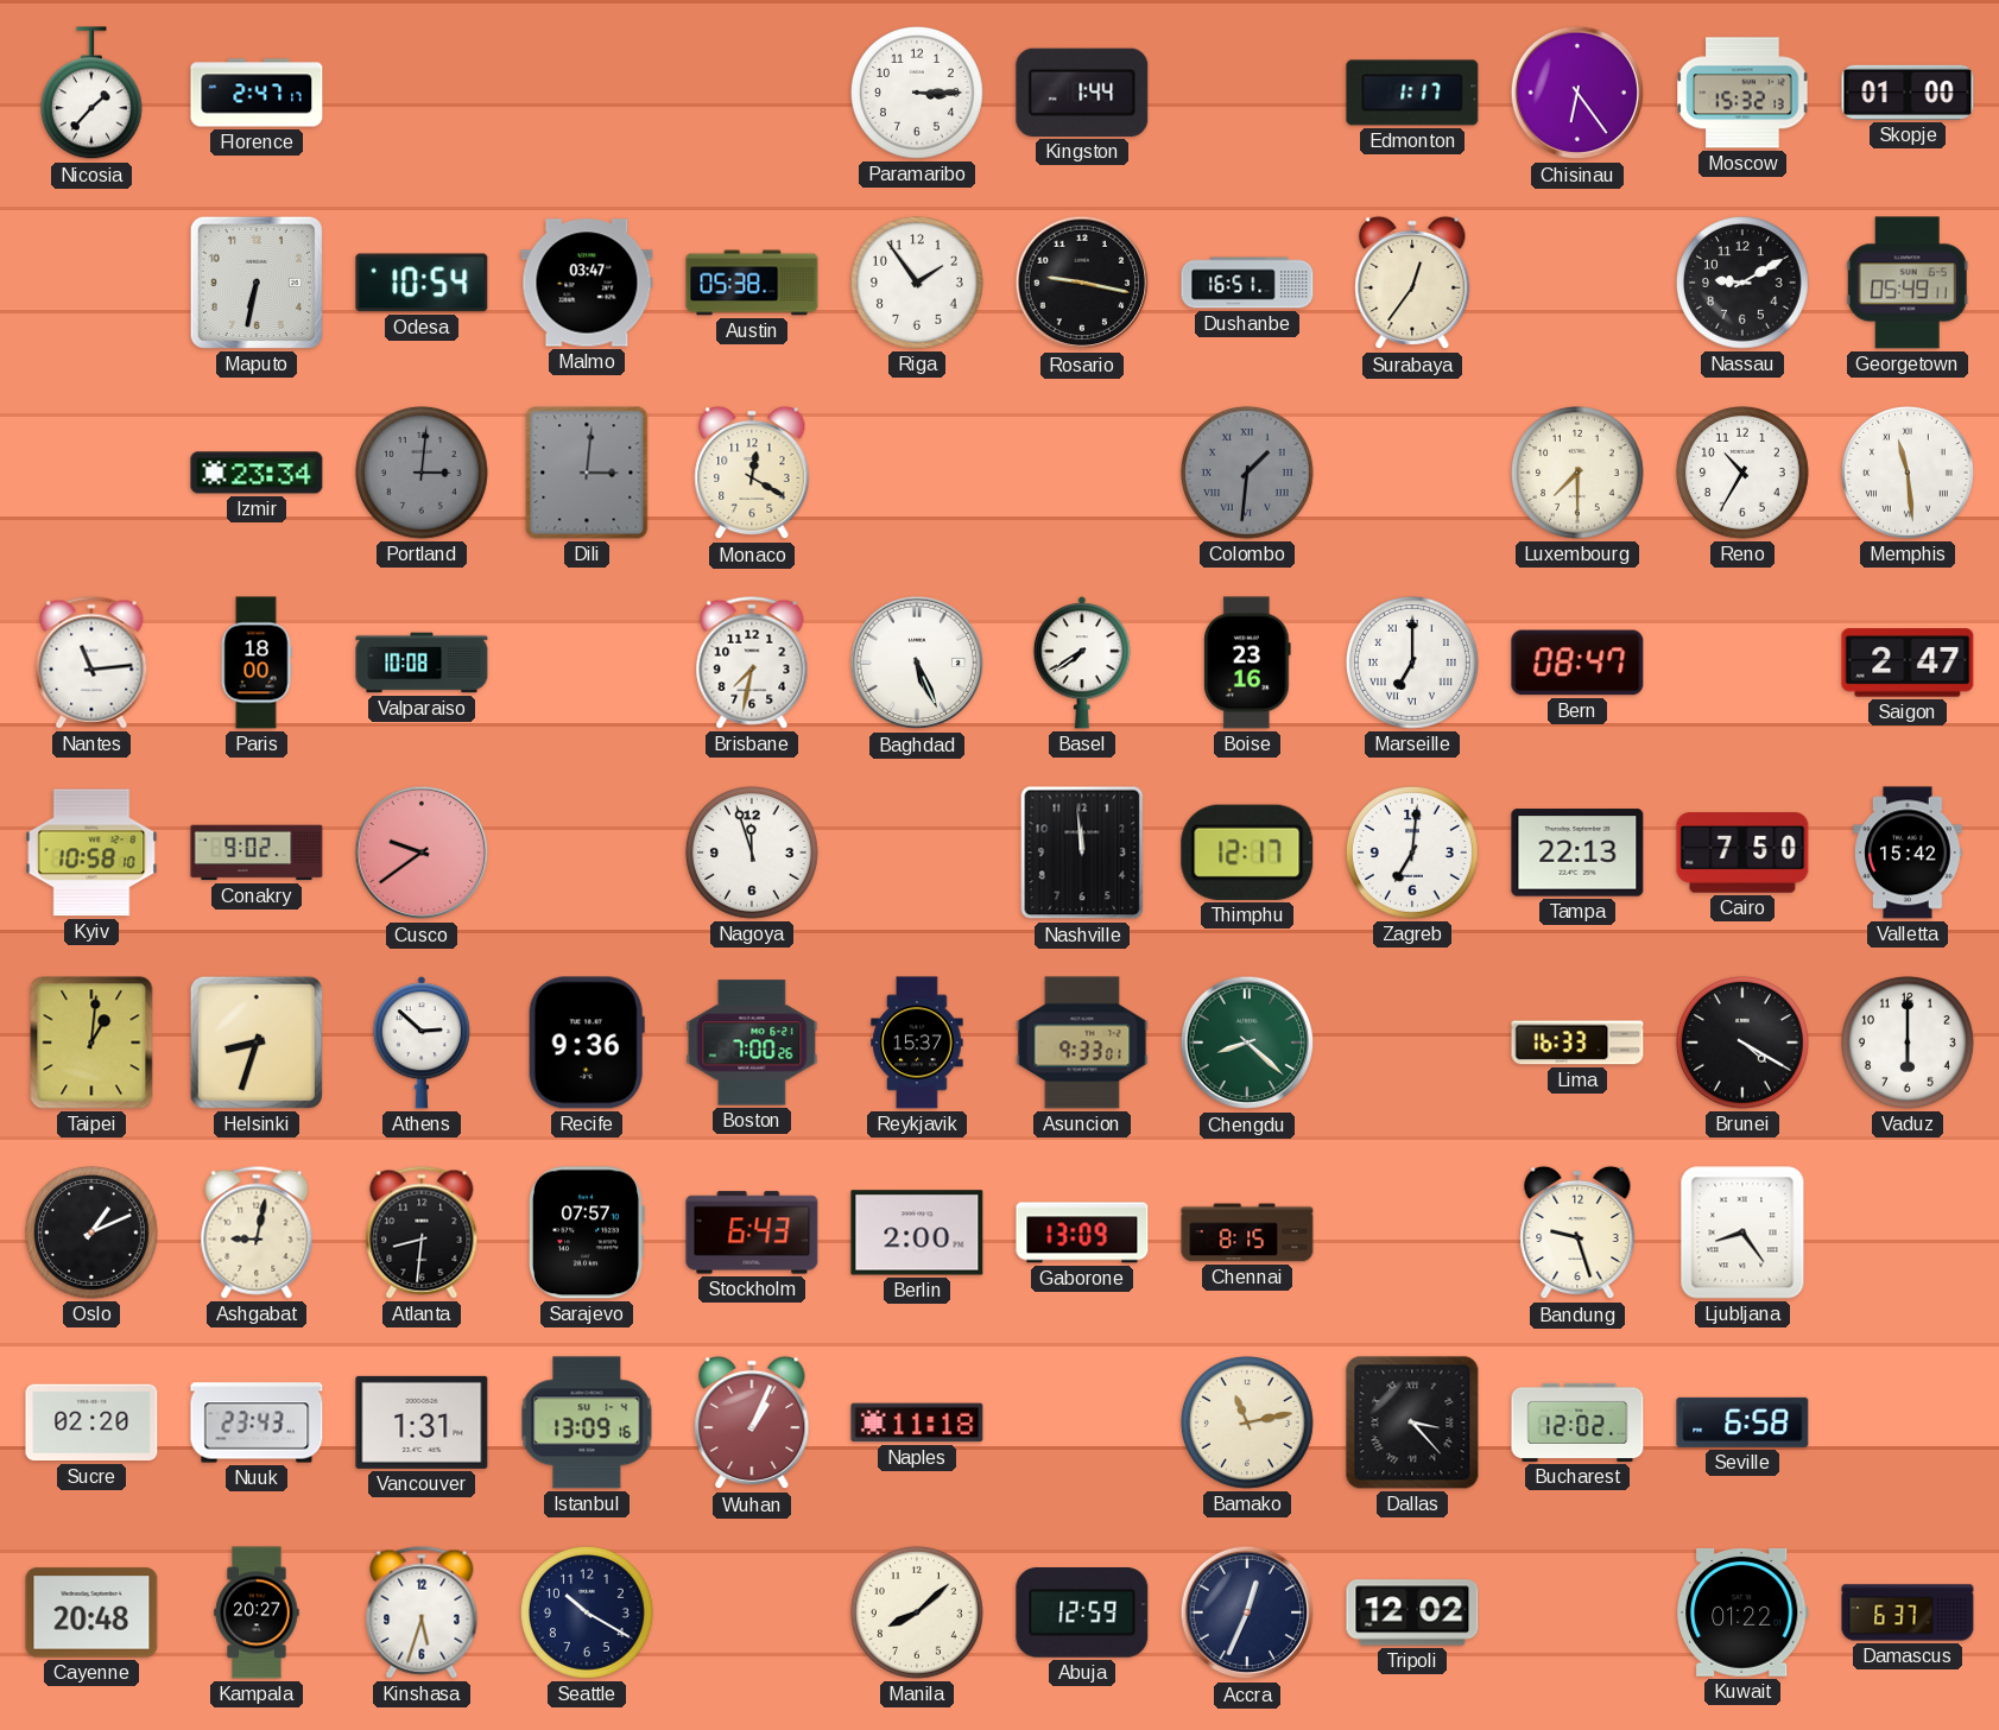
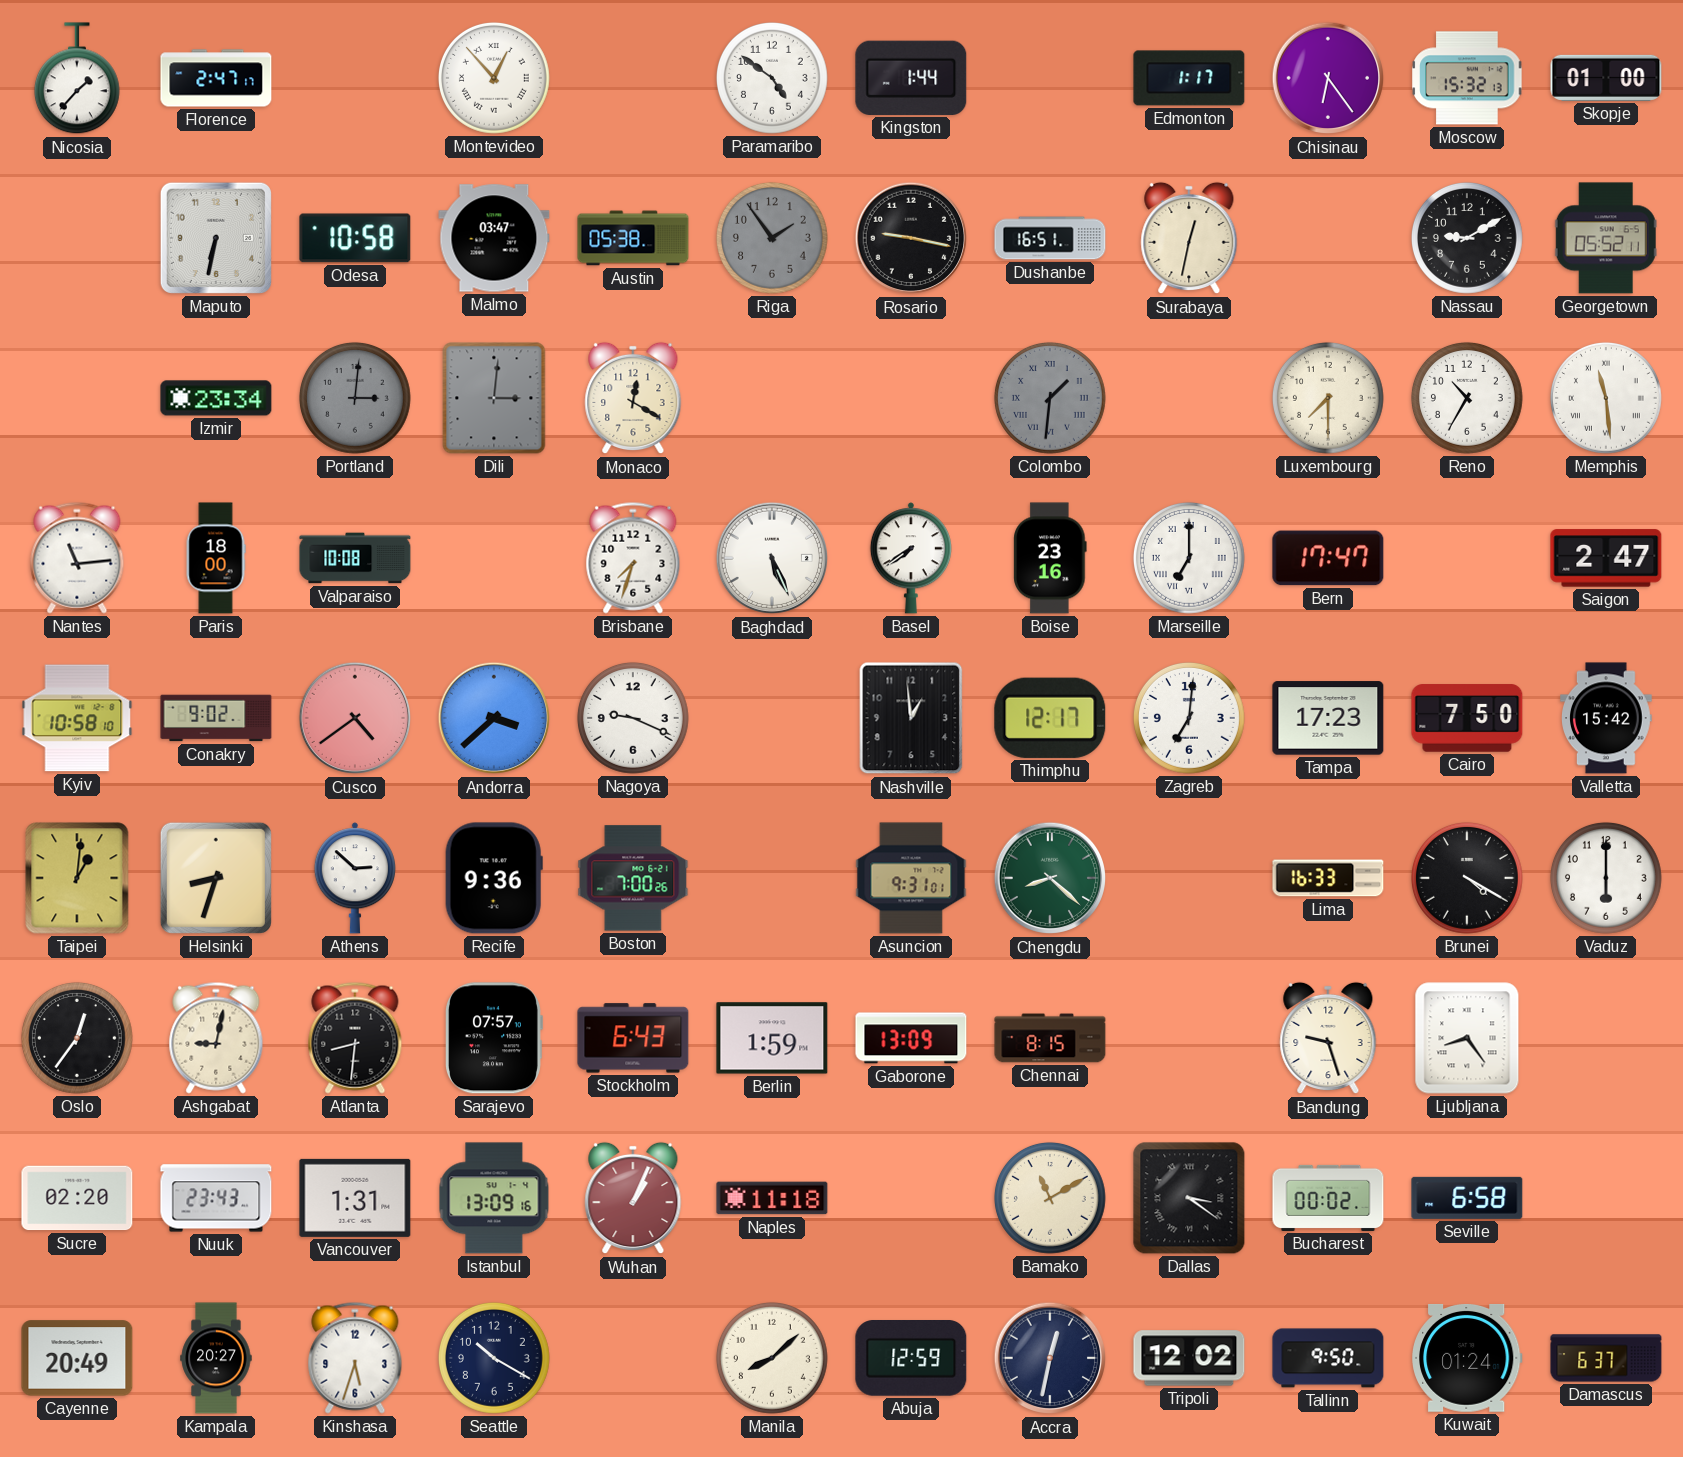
Montevideo: none -> 12:53
Paramaribo: 3:15 -> 4:51
Odesa: 10:54 -> 10:58
Riga dial: white -> grey
Surabaya: 12:36 -> 12:32
Georgetown: 05:49 -> 05:52
Brisbane: 7:32 -> 7:33
Bern: 08:47 -> 17:47
Cusco: 9:39 -> 4:39
Andorra: none -> 3:38
Nagoya: 11:57 -> 9:19
Nashville: 11:59 -> 12:59
Tampa: 22:13 -> 17:23
Reykjavik: 15:37 -> none
Asuncion: 9:33 -> 9:31
Oslo: 1:11 -> 12:36
Berlin: 2:00 -> 1:59
Bamako: 11:13 -> 11:10
Dallas: 3:23 -> 3:21
Bucharest: 12:02 -> 00:02
Cayenne: 20:48 -> 20:49
Accra: 12:34 -> 12:32
Tallinn: none -> 9:50
Kuwait: 01:22 -> 01:24
